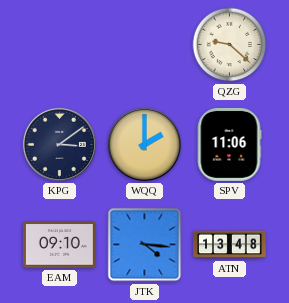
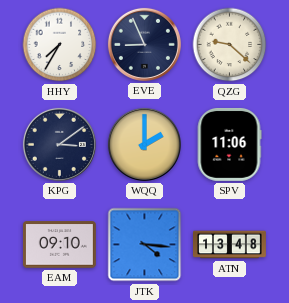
HHY: none -> 7:35
EVE: none -> 8:56
